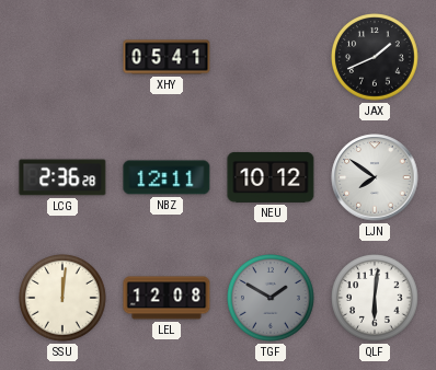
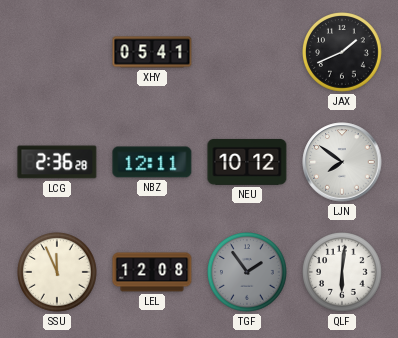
SSU: 12:01 -> 11:56
TGF: 1:50 -> 1:54
